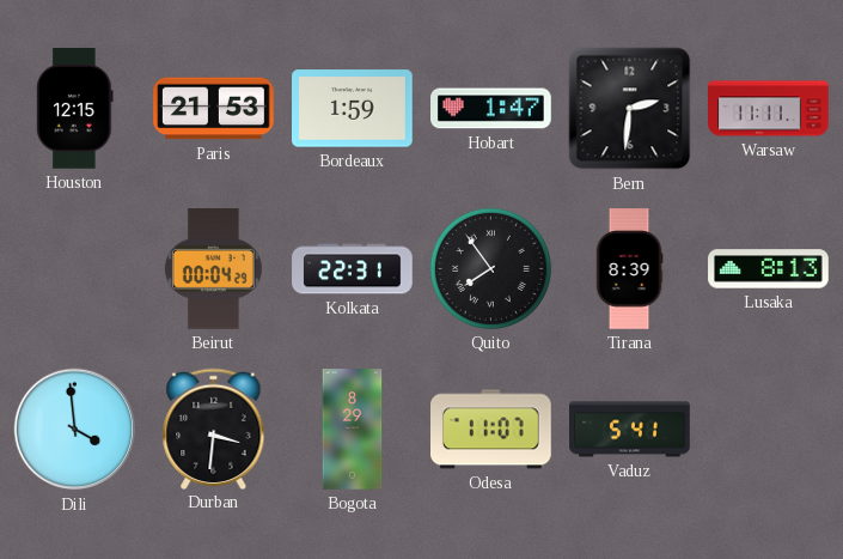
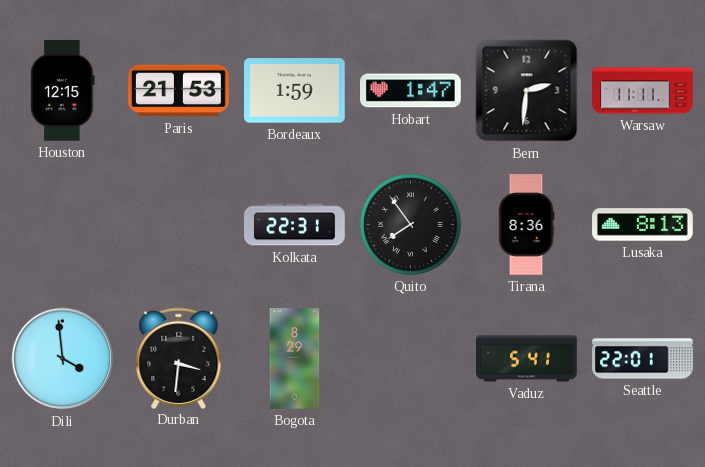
Beirut: 00:04 -> none
Tirana: 8:39 -> 8:36
Odesa: 11:07 -> none
Seattle: none -> 22:01
